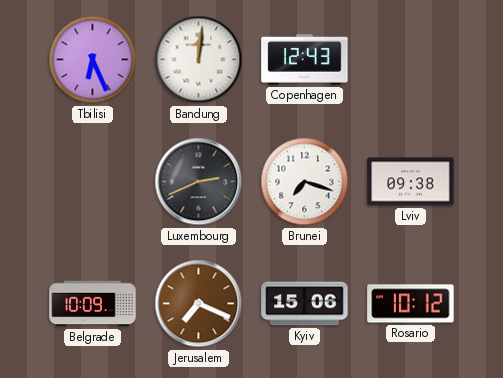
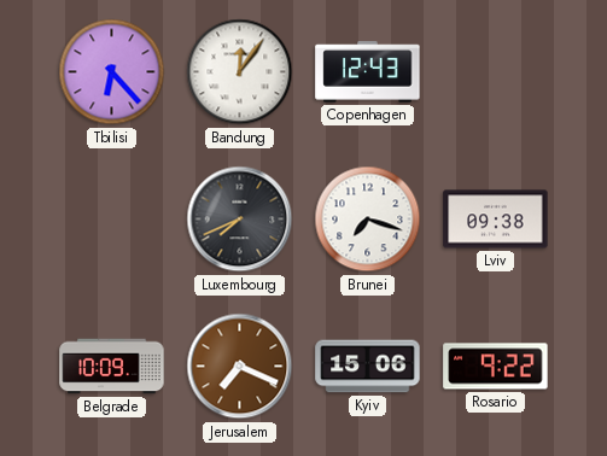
Tbilisi: 6:26 -> 6:23
Bandung: 12:01 -> 12:06
Luxembourg: 2:41 -> 7:41
Rosario: 10:12 -> 9:22
